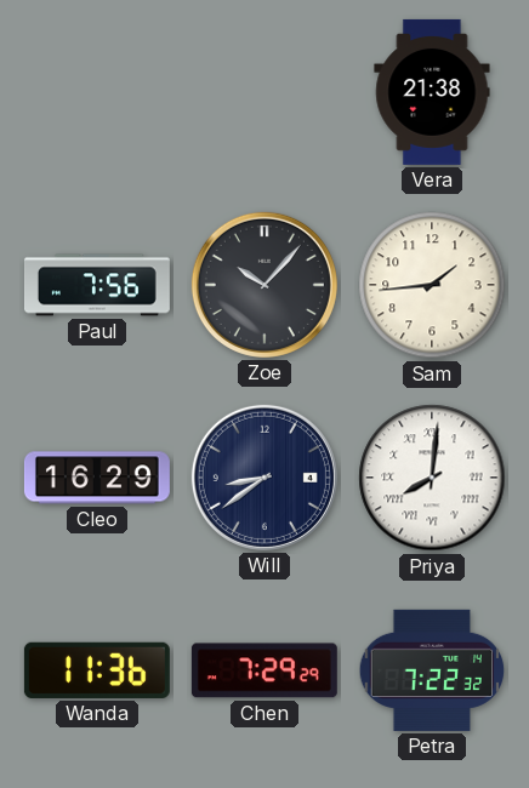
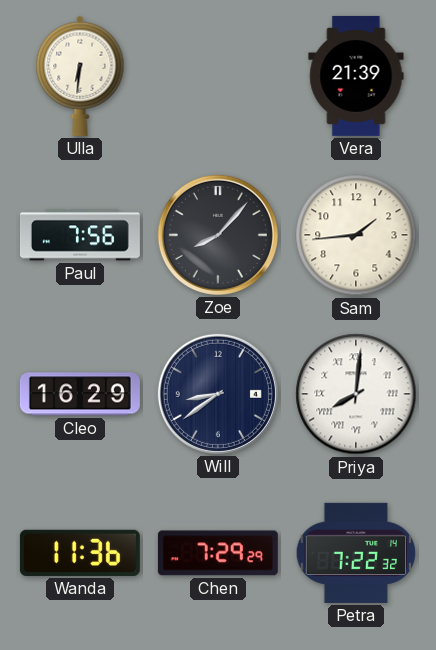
Ulla: none -> 6:31
Vera: 21:38 -> 21:39
Zoe: 10:07 -> 8:07
